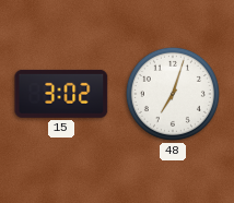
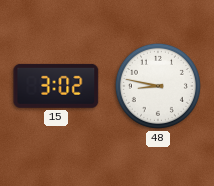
48: 7:03 -> 8:47
